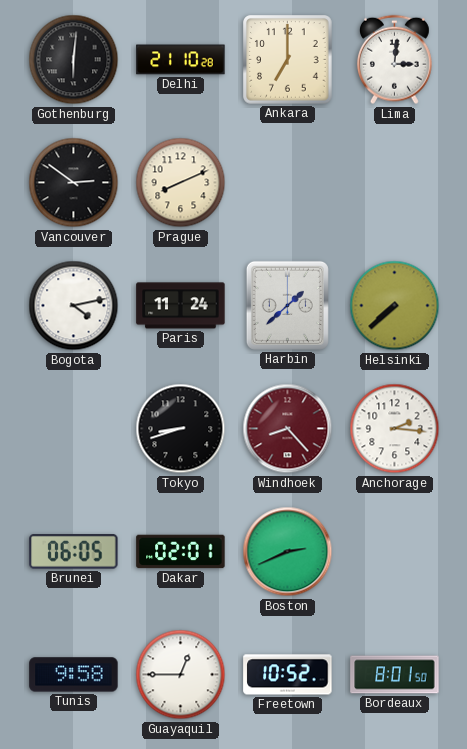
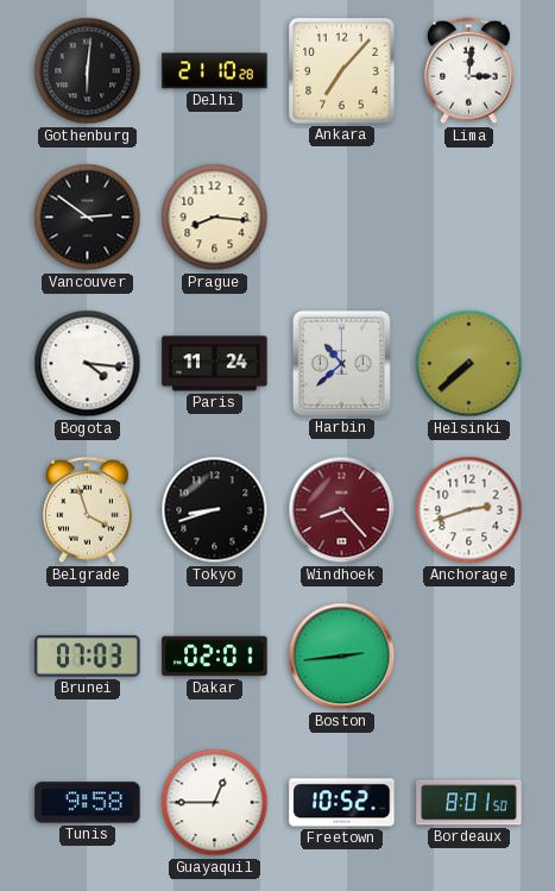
Ankara: 7:00 -> 7:07
Prague: 8:11 -> 8:16
Bogota: 4:13 -> 4:16
Harbin: 1:38 -> 10:38
Belgrade: none -> 3:57
Anchorage: 2:16 -> 2:42
Brunei: 06:05 -> 07:03
Boston: 2:41 -> 2:44
